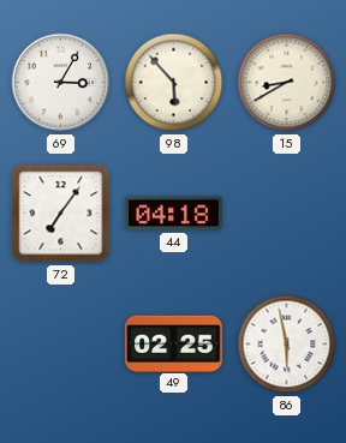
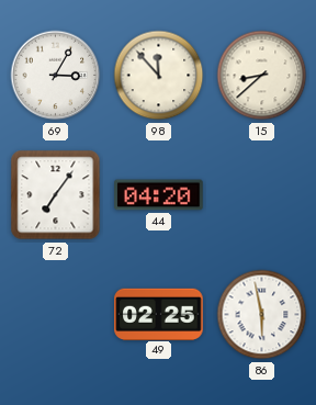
98: 5:53 -> 11:53
15: 8:40 -> 8:38
44: 04:18 -> 04:20
